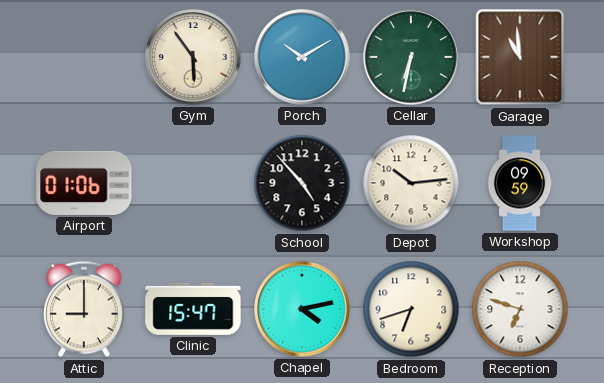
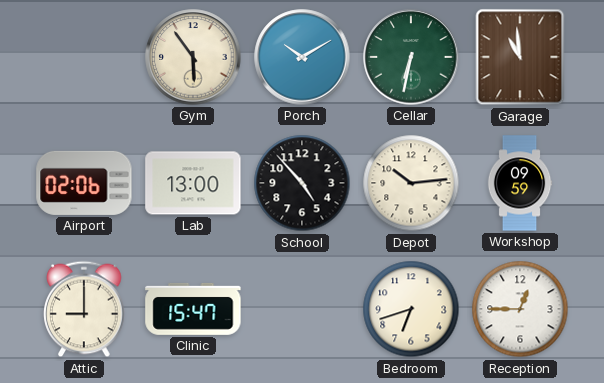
Airport: 01:06 -> 02:06
Lab: none -> 13:00
Chapel: 4:13 -> none
Reception: 6:48 -> 12:45
